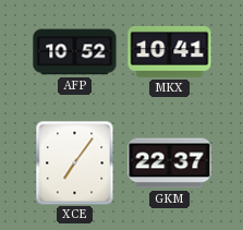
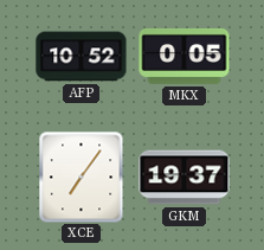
MKX: 10:41 -> 0:05
GKM: 22:37 -> 19:37
